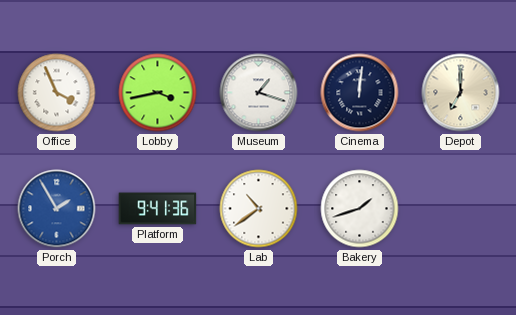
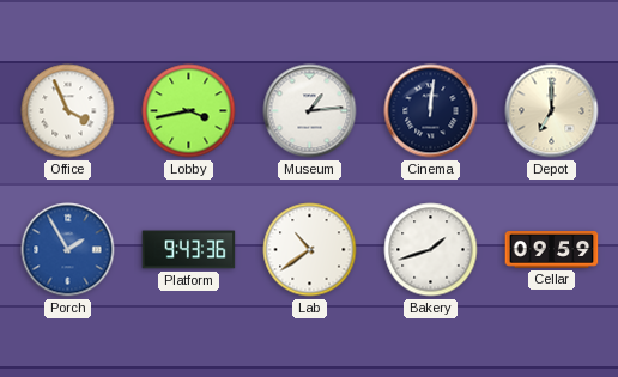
Museum: 1:18 -> 1:14
Platform: 9:41 -> 9:43
Cellar: none -> 09:59
